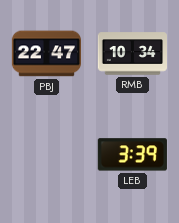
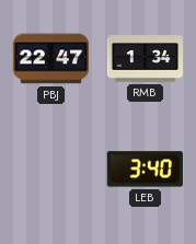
RMB: 10:34 -> 1:34
LEB: 3:39 -> 3:40
